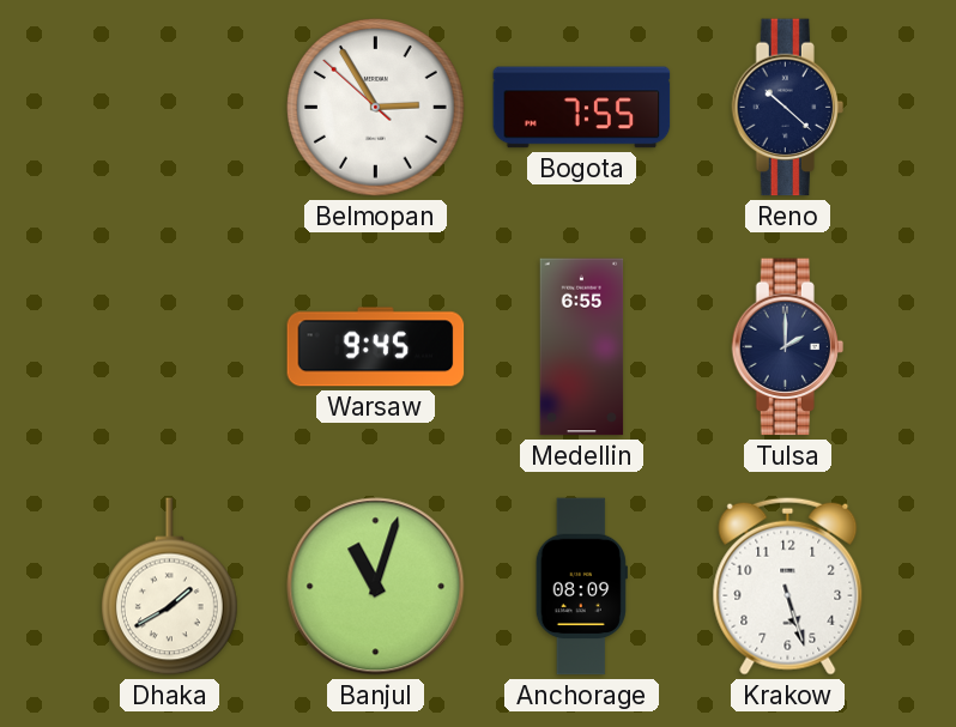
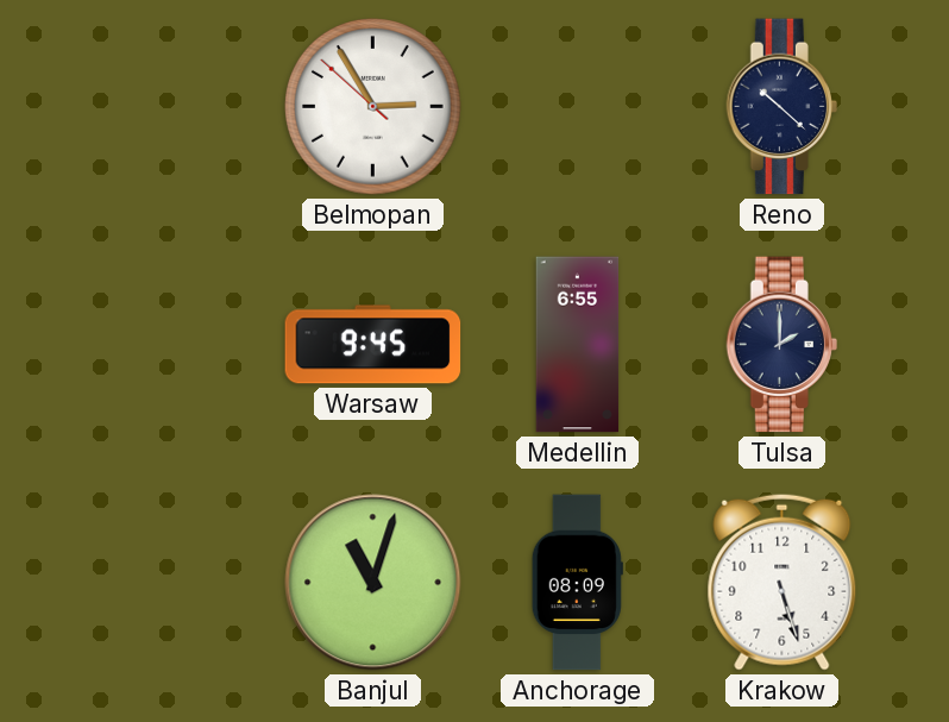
Bogota: 7:55 -> none
Dhaka: 1:40 -> none
